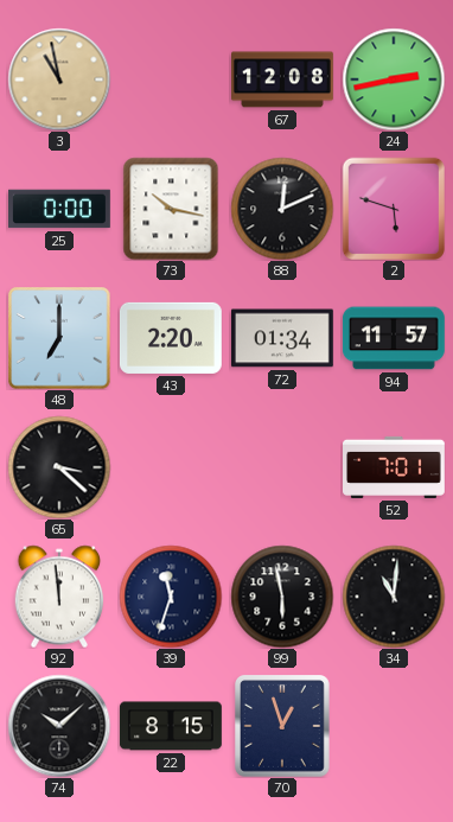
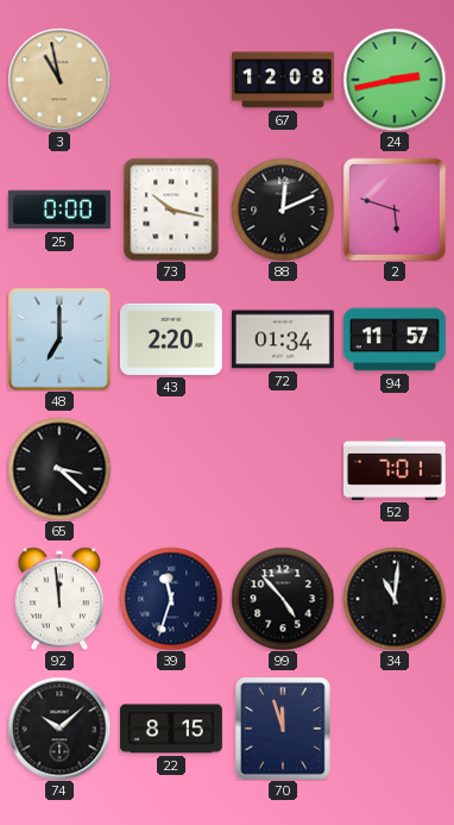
99: 5:58 -> 4:53
70: 12:57 -> 11:57
